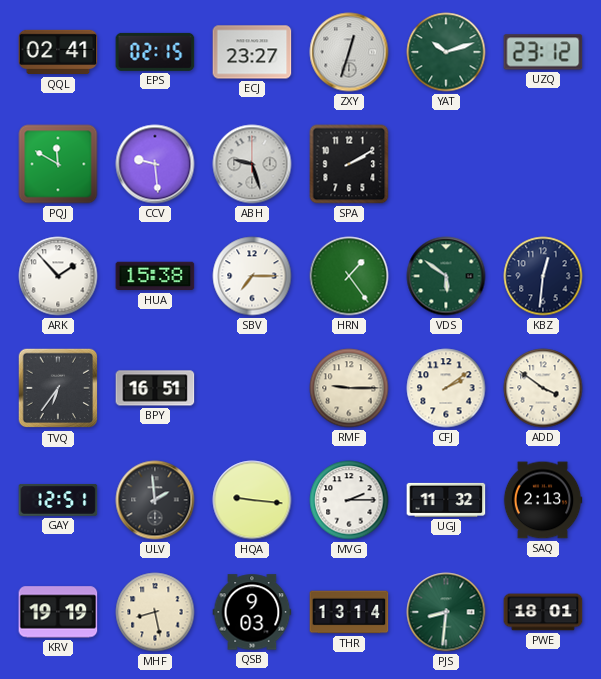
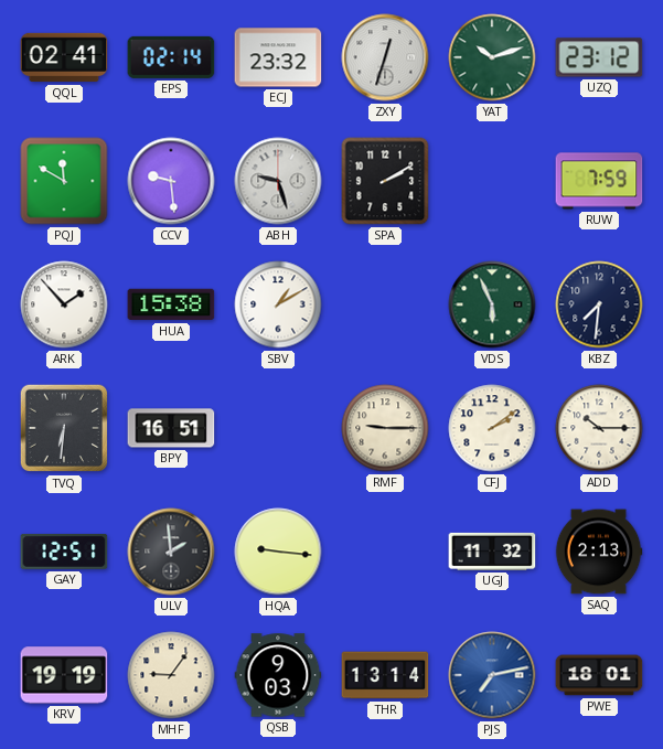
EPS: 02:15 -> 02:14
ECJ: 23:27 -> 23:32
RUW: none -> 7:59
SBV: 7:15 -> 1:10
HRN: 1:24 -> none
VDS: 5:51 -> 5:56
KBZ: 12:31 -> 7:31
TVQ: 6:36 -> 6:31
ADD: 3:51 -> 10:15
MVG: 2:15 -> none
MHF: 8:28 -> 9:06
PJS: 8:31 -> 7:13
PJS dial: green -> blue
